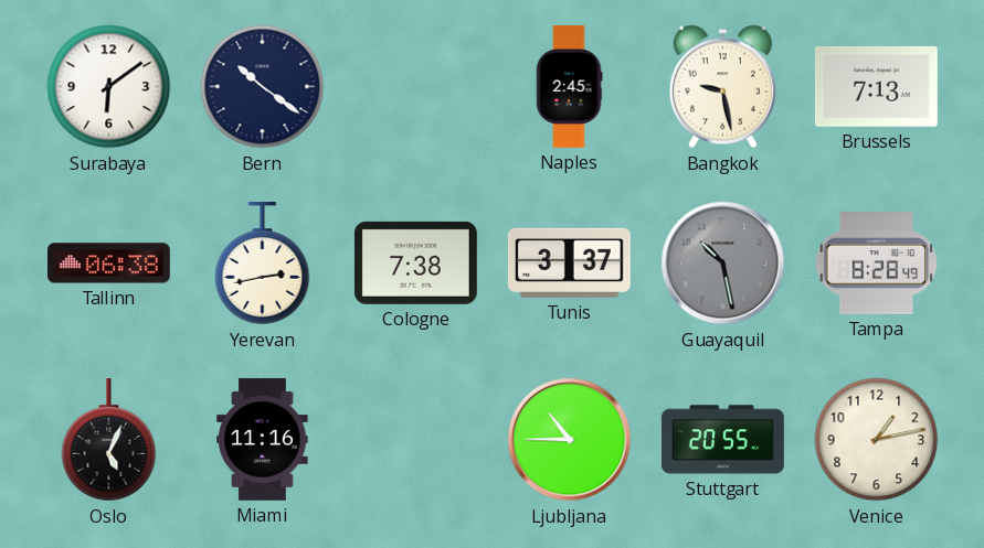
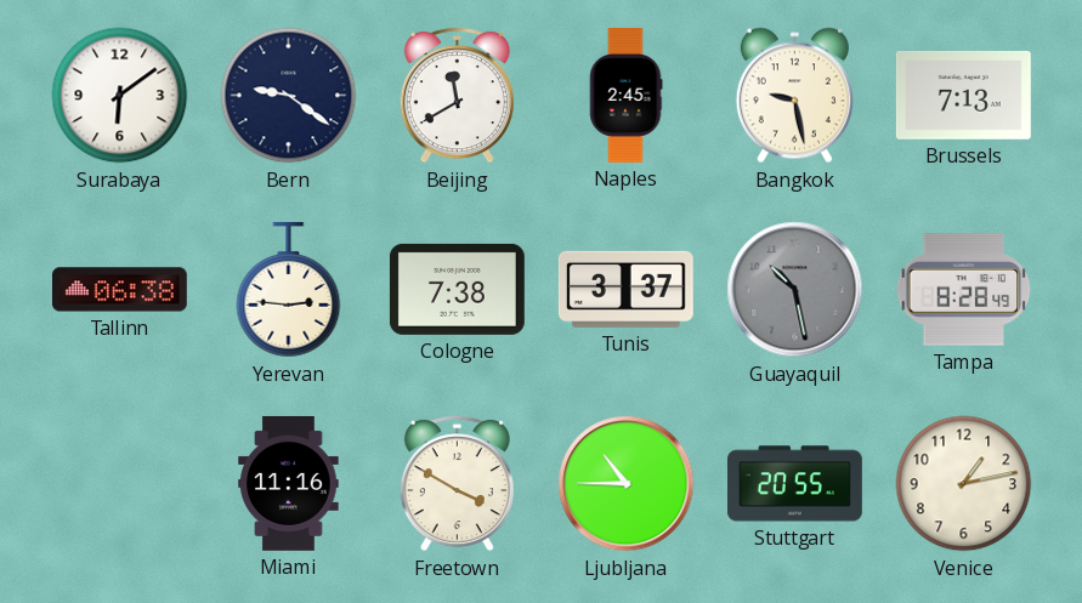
Bern: 10:21 -> 9:21
Beijing: none -> 11:40
Yerevan: 2:43 -> 2:46
Oslo: 5:04 -> none
Freetown: none -> 3:50
